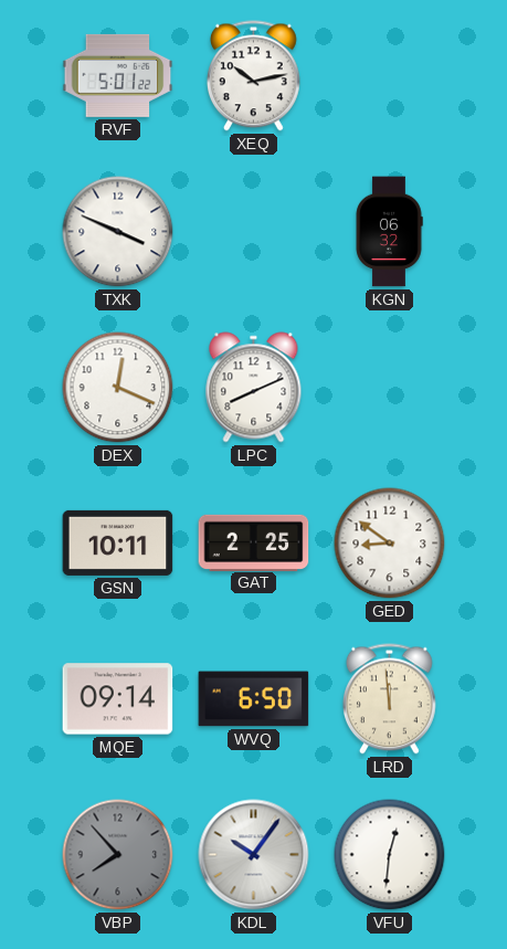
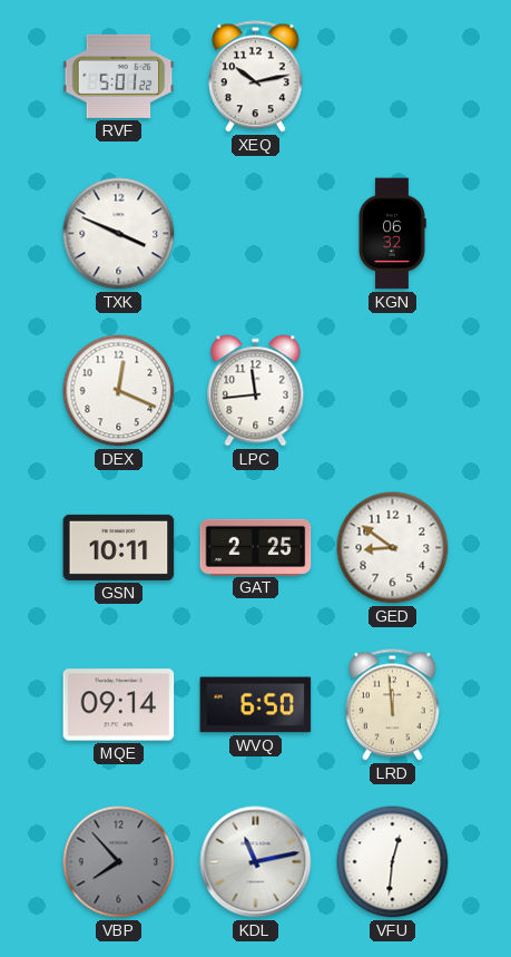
LPC: 8:11 -> 11:44
KDL: 10:06 -> 11:13
